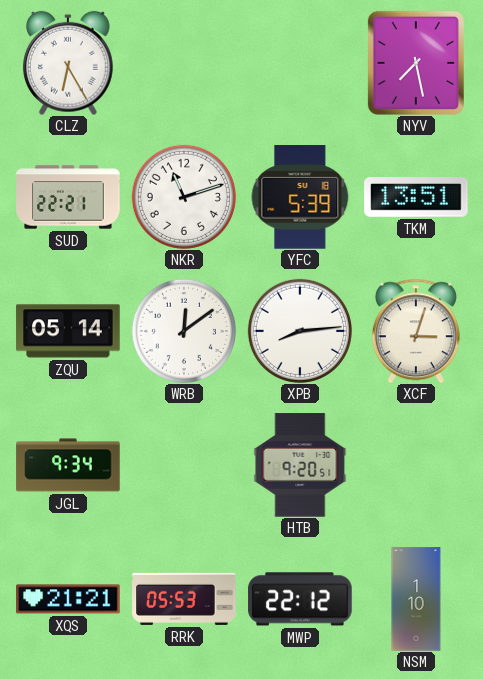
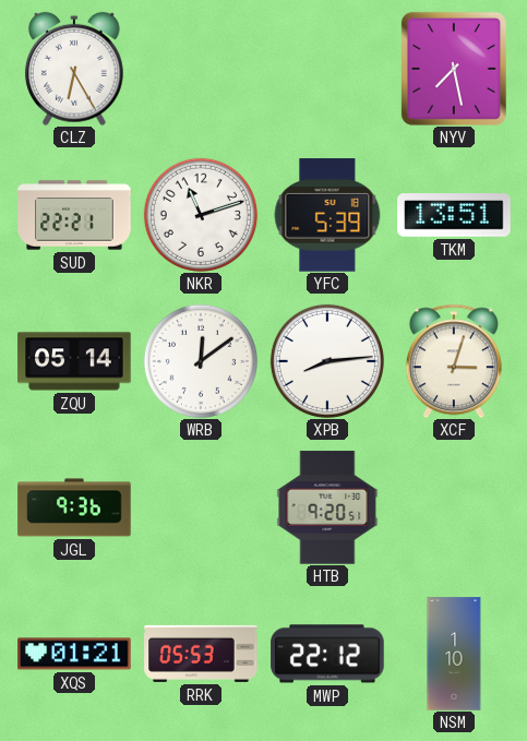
JGL: 9:34 -> 9:36
XQS: 21:21 -> 01:21
